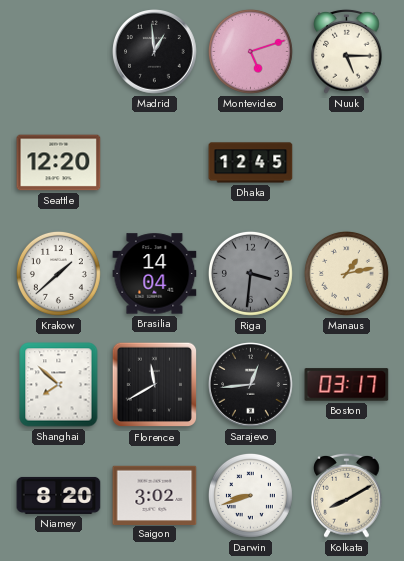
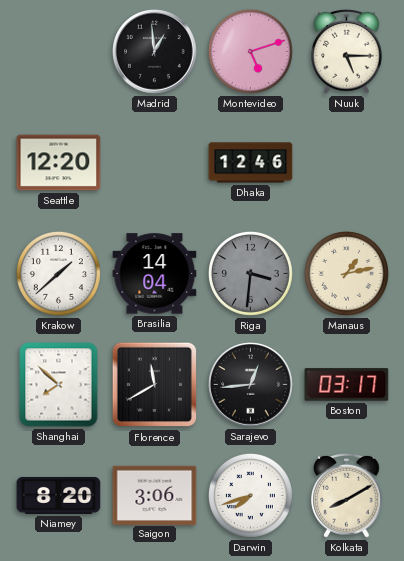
Dhaka: 12:45 -> 12:46
Saigon: 3:02 -> 3:06
Darwin: 8:42 -> 7:42
